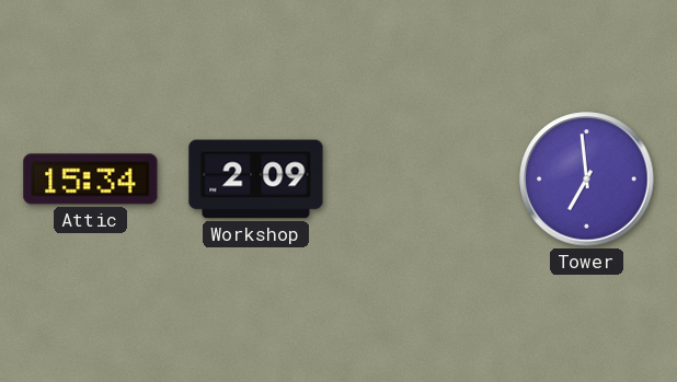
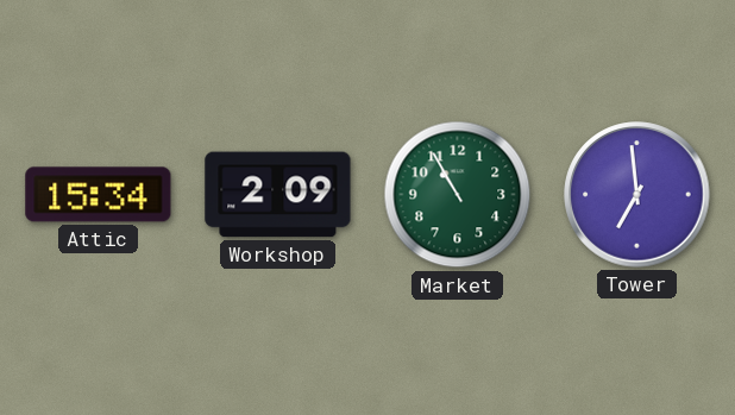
Market: none -> 10:55
